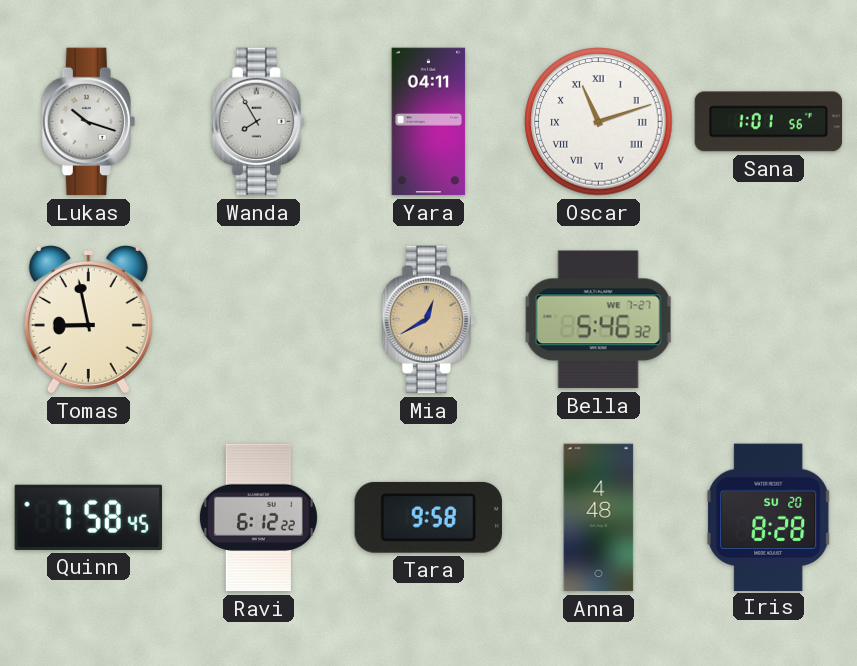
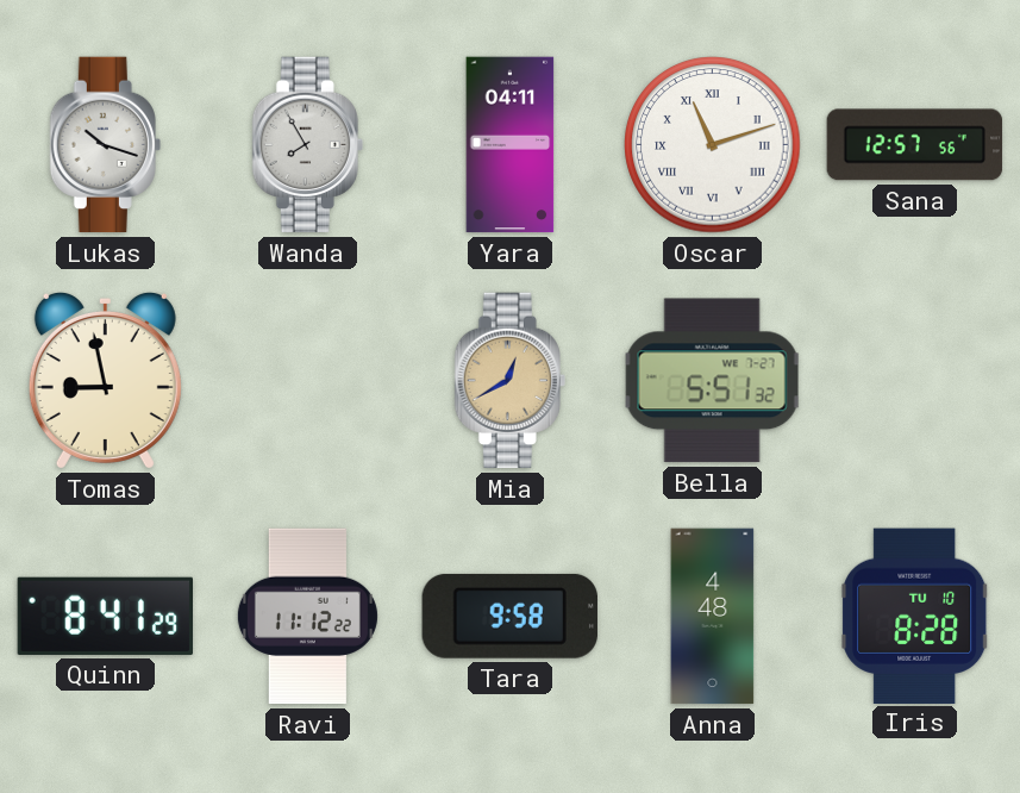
Sana: 1:01 -> 12:57
Bella: 5:46 -> 5:51
Quinn: 7:58 -> 8:41
Ravi: 6:12 -> 11:12
Iris date: SU 20 -> TU 10
